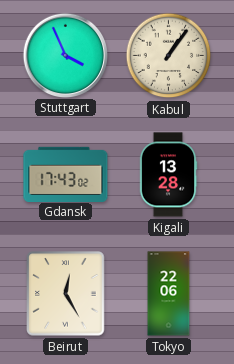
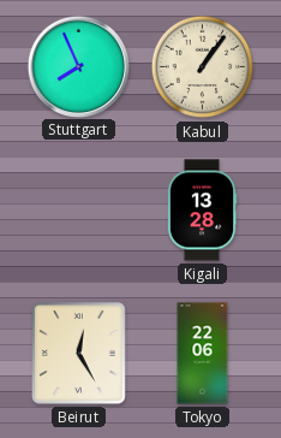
Stuttgart: 3:56 -> 7:56
Gdansk: 17:43 -> none
